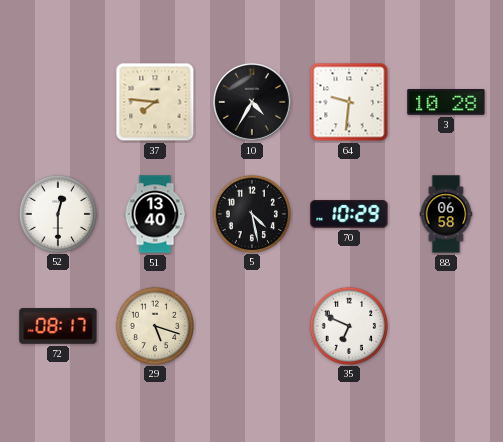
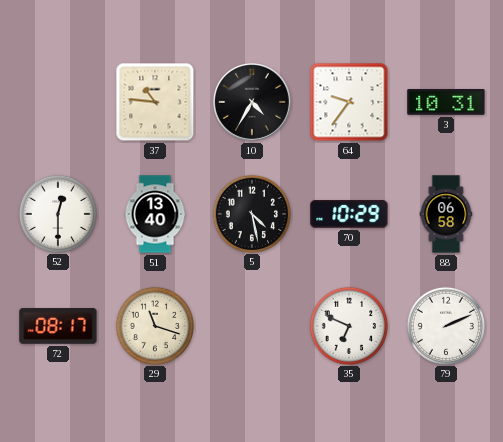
37: 7:46 -> 10:46
64: 9:31 -> 9:36
3: 10:28 -> 10:31
29: 5:18 -> 11:18
79: none -> 2:11
